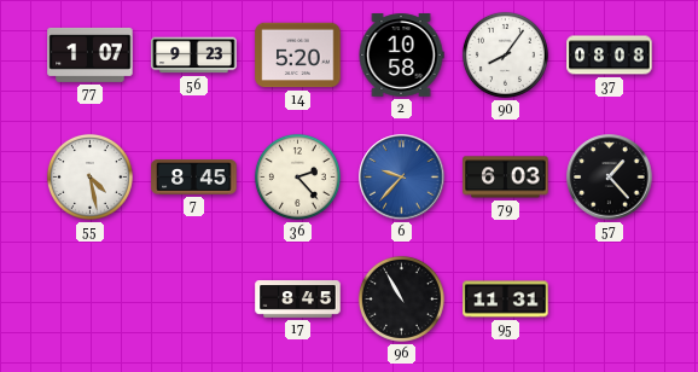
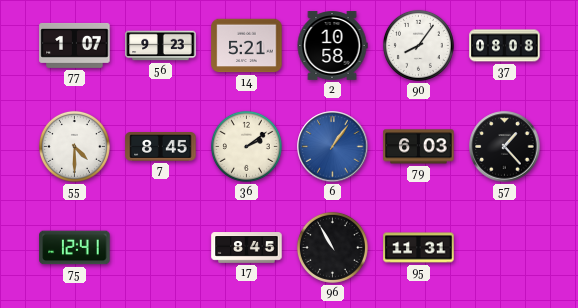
14: 5:20 -> 5:21
55: 4:28 -> 4:30
36: 2:23 -> 2:09
6: 9:37 -> 1:06
75: none -> 12:41
